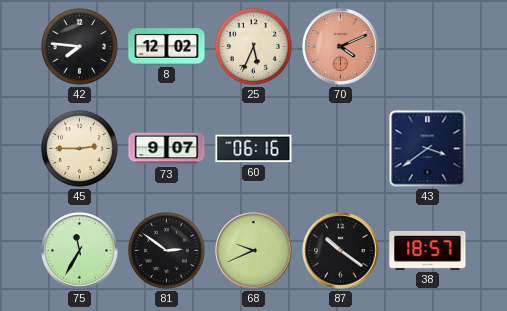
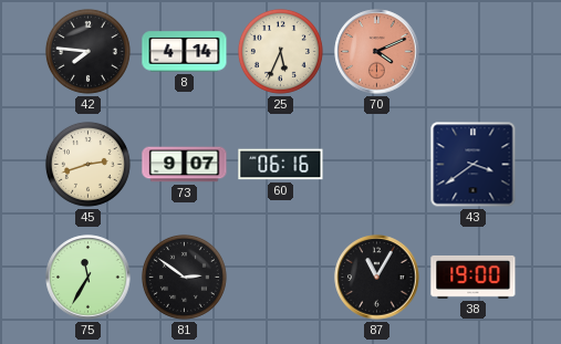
8: 12:02 -> 4:14
45: 2:45 -> 2:42
68: 9:41 -> none
87: 10:21 -> 11:05
38: 18:57 -> 19:00
